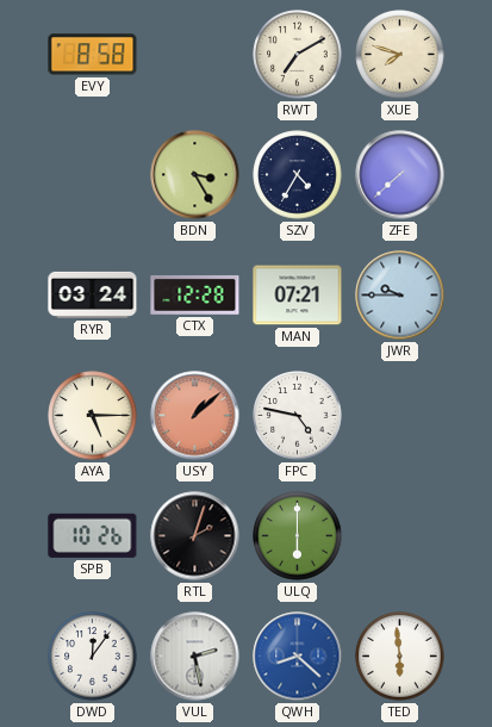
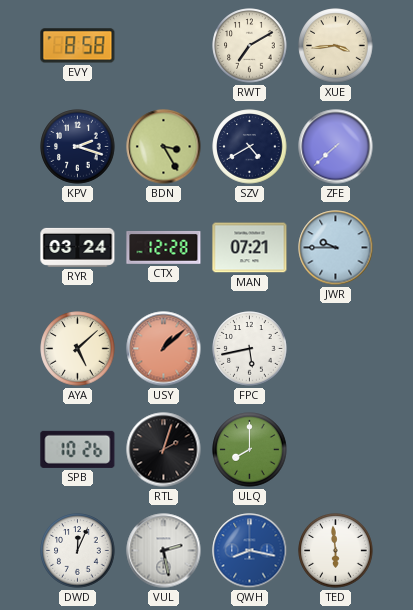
XUE: 7:48 -> 3:44
KPV: none -> 2:18
SZV: 4:35 -> 4:40
AYA: 5:15 -> 5:08
FPC: 4:47 -> 5:43
ULQ: 6:00 -> 8:00
DWD: 12:06 -> 12:04
QWH: 8:22 -> 8:17
